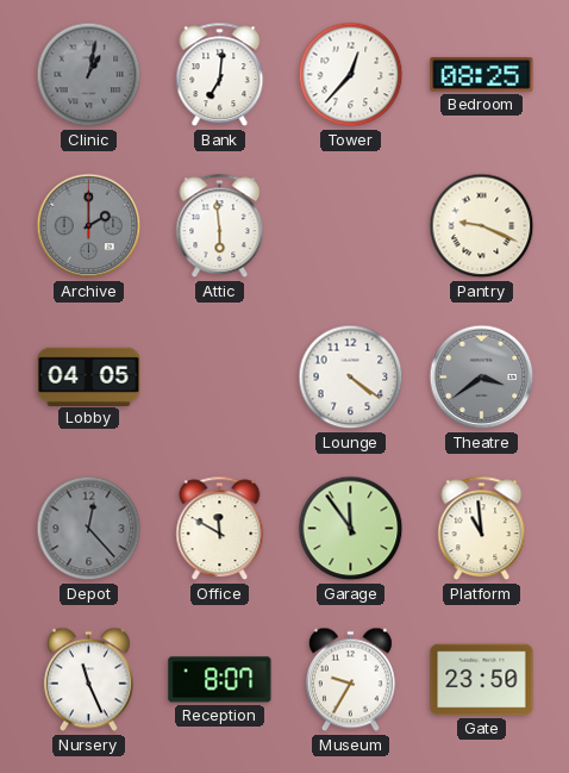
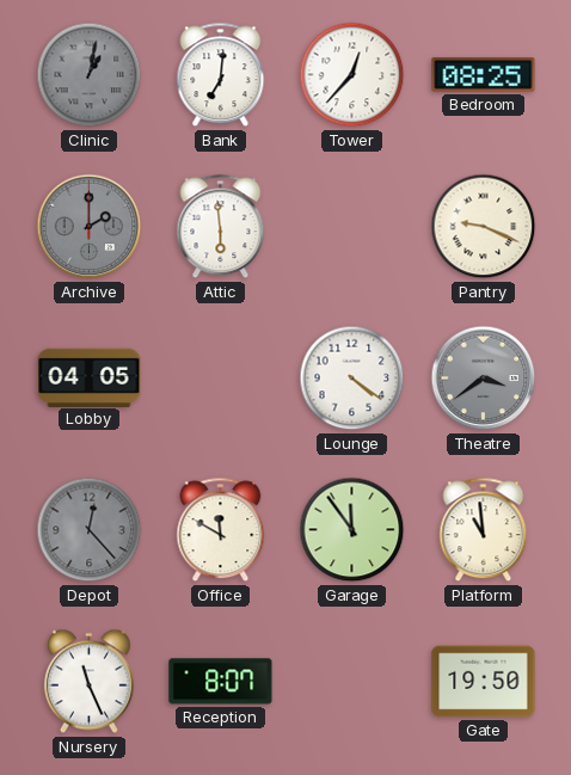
Museum: 9:35 -> none
Gate: 23:50 -> 19:50
